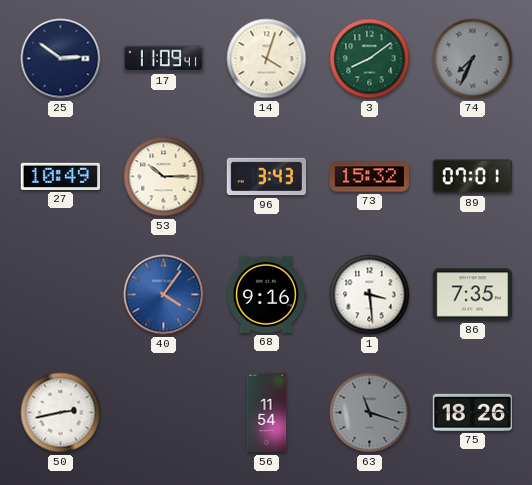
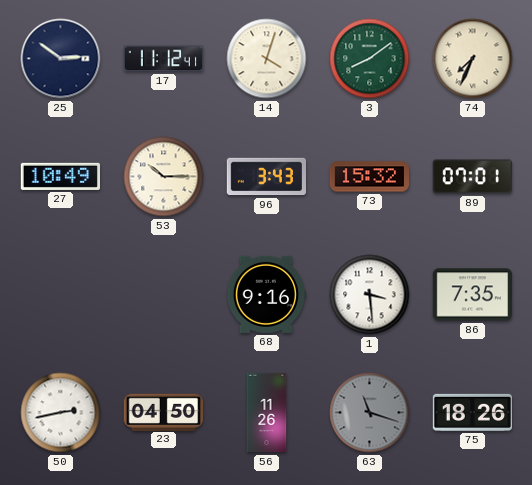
17: 11:09 -> 11:12
74 dial: grey -> cream
40: 4:06 -> none
23: none -> 04:50
56: 11:54 -> 11:26
